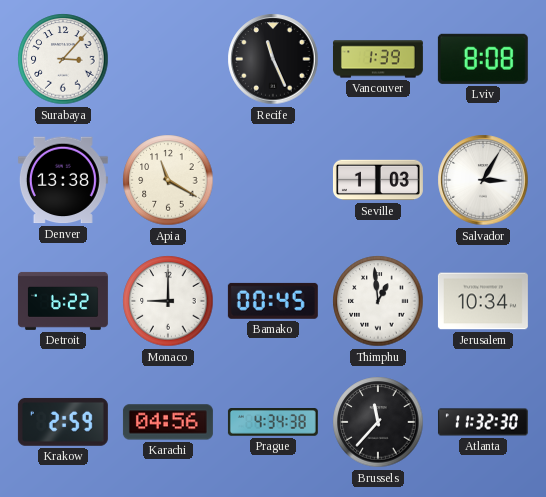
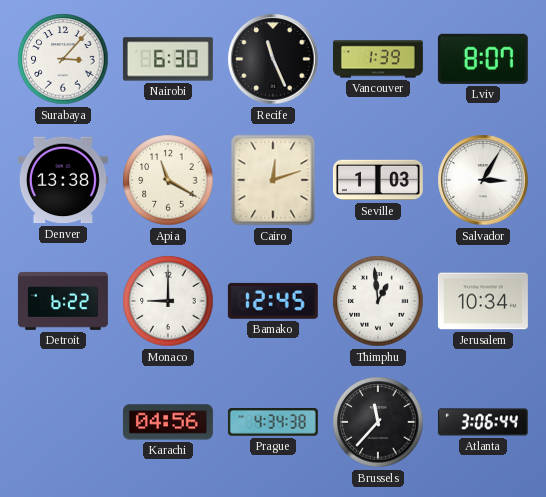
Nairobi: none -> 6:30
Lviv: 8:08 -> 8:07
Cairo: none -> 12:12
Bamako: 00:45 -> 12:45
Krakow: 2:59 -> none
Atlanta: 11:32 -> 3:06
